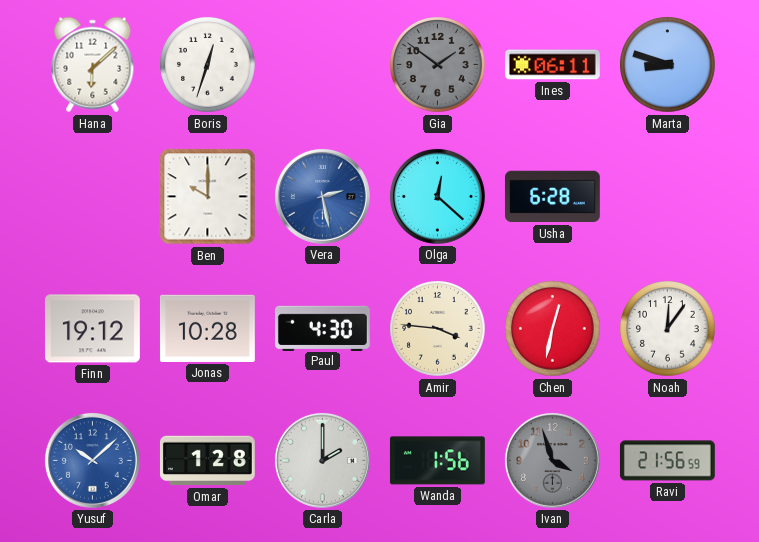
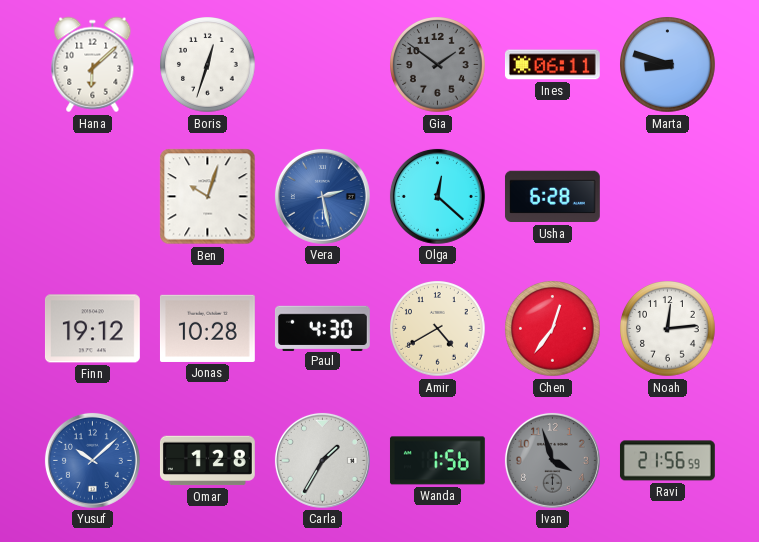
Ben: 10:00 -> 10:03
Amir: 3:46 -> 4:40
Chen: 12:32 -> 12:36
Noah: 12:06 -> 12:14
Carla: 2:00 -> 1:35
